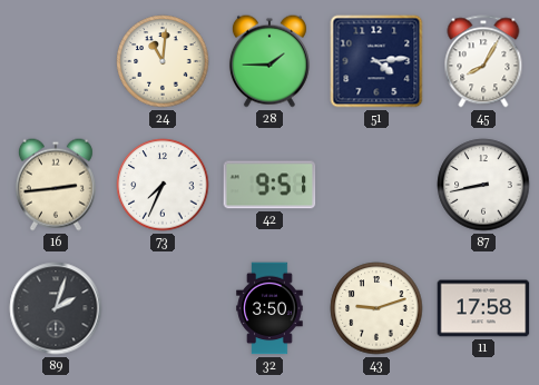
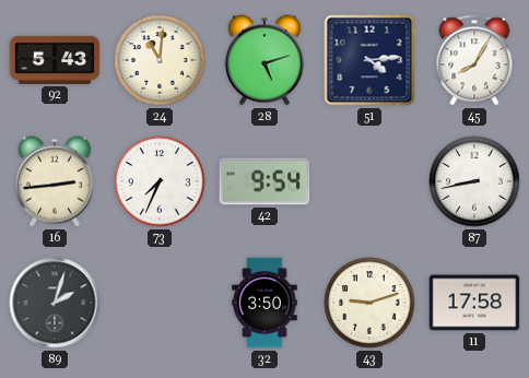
92: none -> 5:43
28: 1:45 -> 5:12
42: 9:51 -> 9:54
